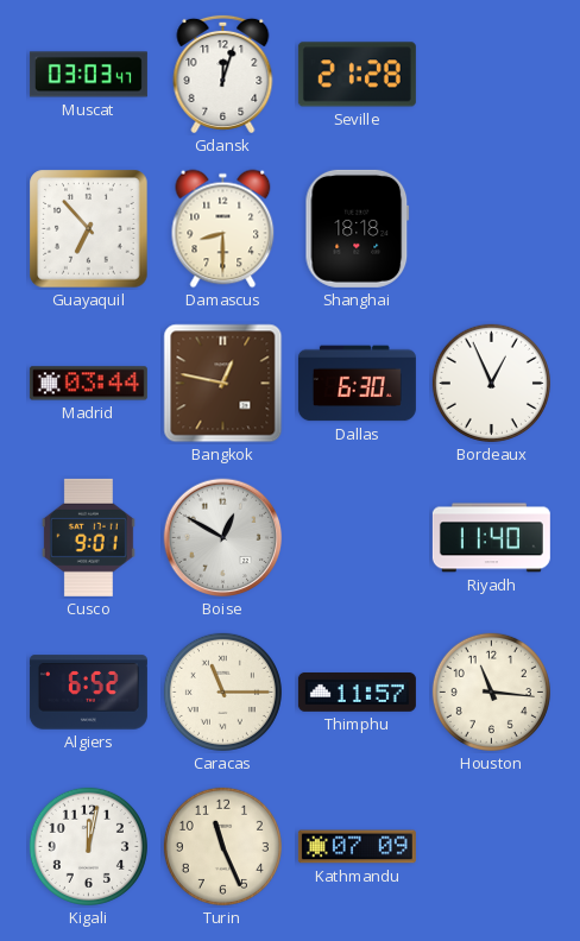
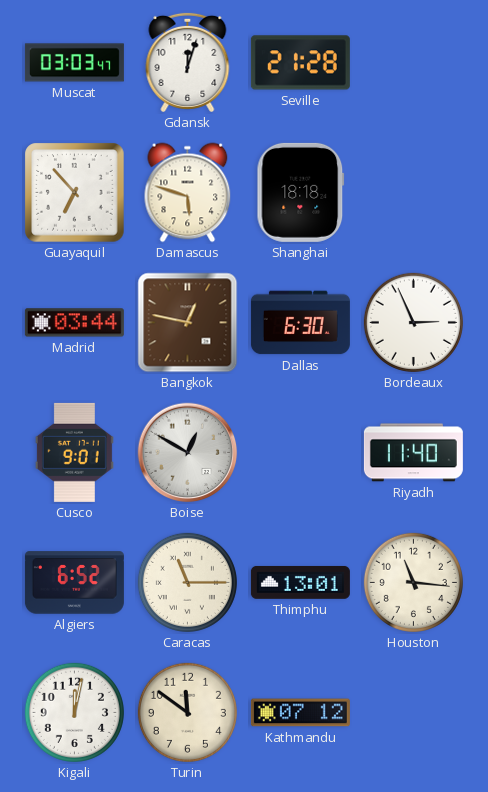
Damascus: 8:30 -> 5:48
Bordeaux: 12:56 -> 2:56
Thimphu: 11:57 -> 13:01
Turin: 11:26 -> 11:51
Kathmandu: 07:09 -> 07:12
